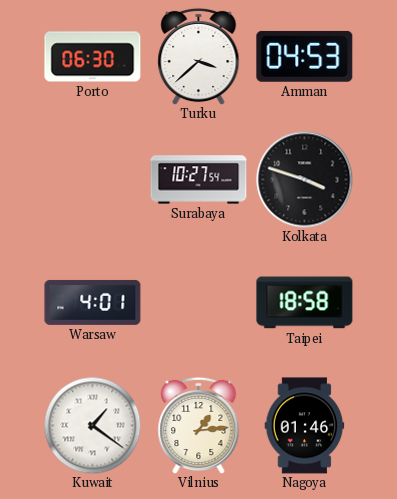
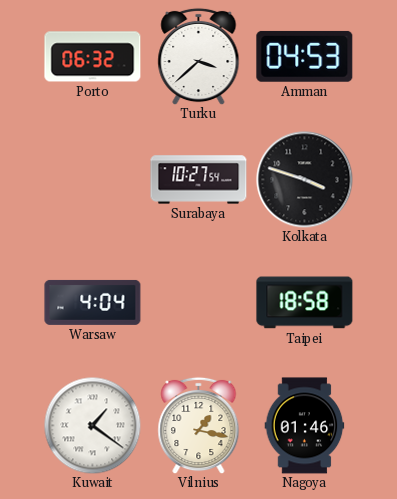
Porto: 06:30 -> 06:32
Warsaw: 4:01 -> 4:04
Vilnius: 1:14 -> 1:17
